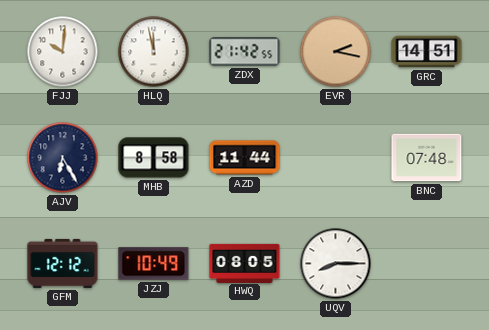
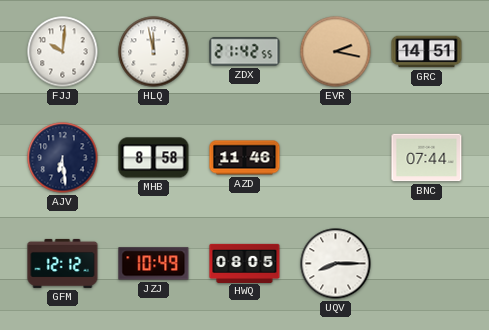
AJV: 6:25 -> 6:29
AZD: 11:44 -> 11:46
BNC: 07:48 -> 07:44
